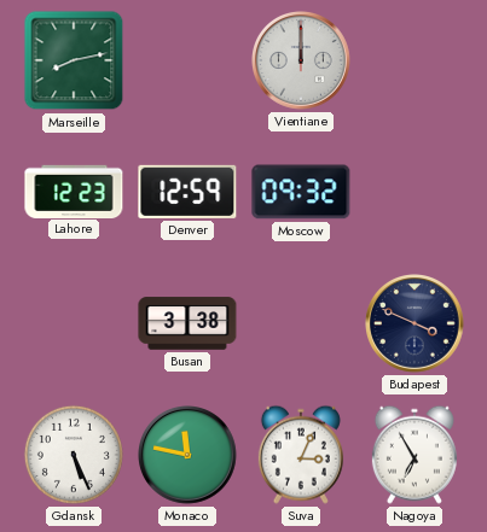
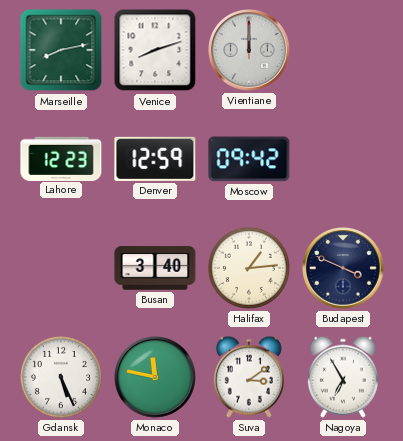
Venice: none -> 8:12
Moscow: 09:32 -> 09:42
Busan: 3:38 -> 3:40
Halifax: none -> 1:14
Suva: 3:04 -> 3:09
